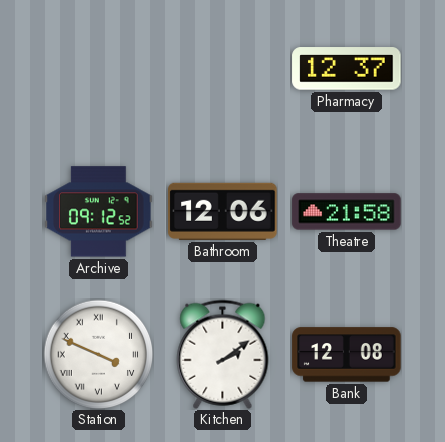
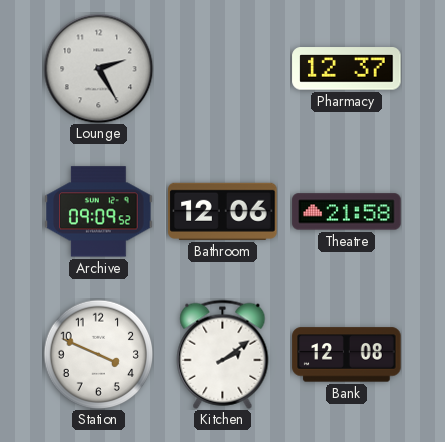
Lounge: none -> 2:25
Archive: 09:12 -> 09:09
Station numerals: Roman -> Arabic
